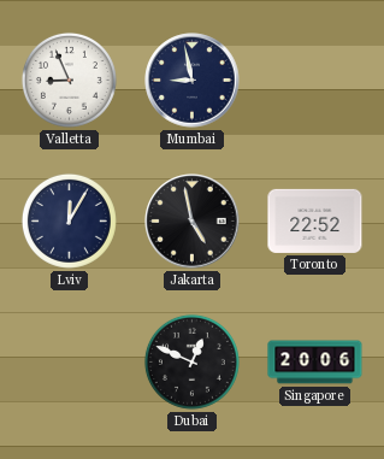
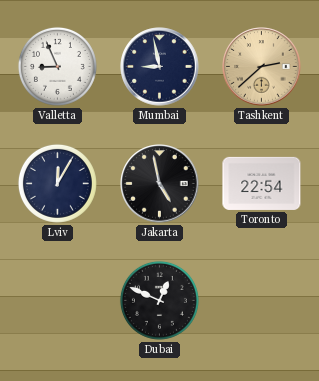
Tashkent: none -> 2:38
Toronto: 22:52 -> 22:54
Singapore: 20:06 -> none
